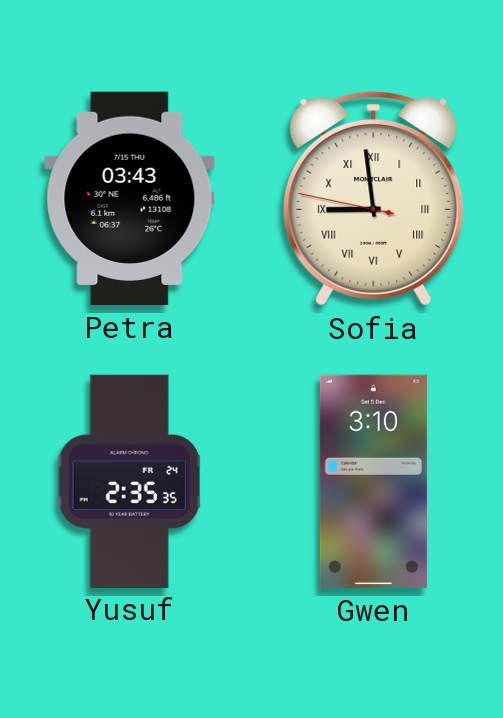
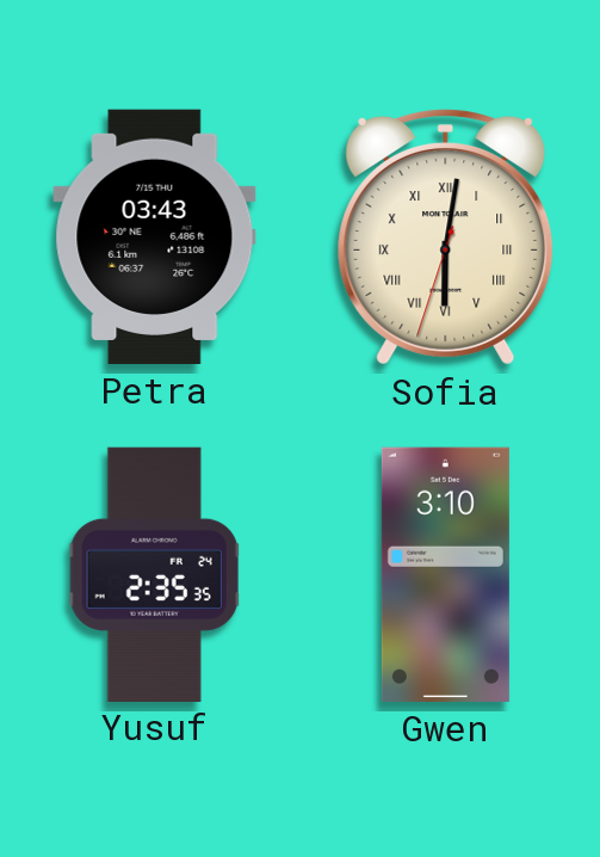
Sofia: 8:58 -> 6:01
